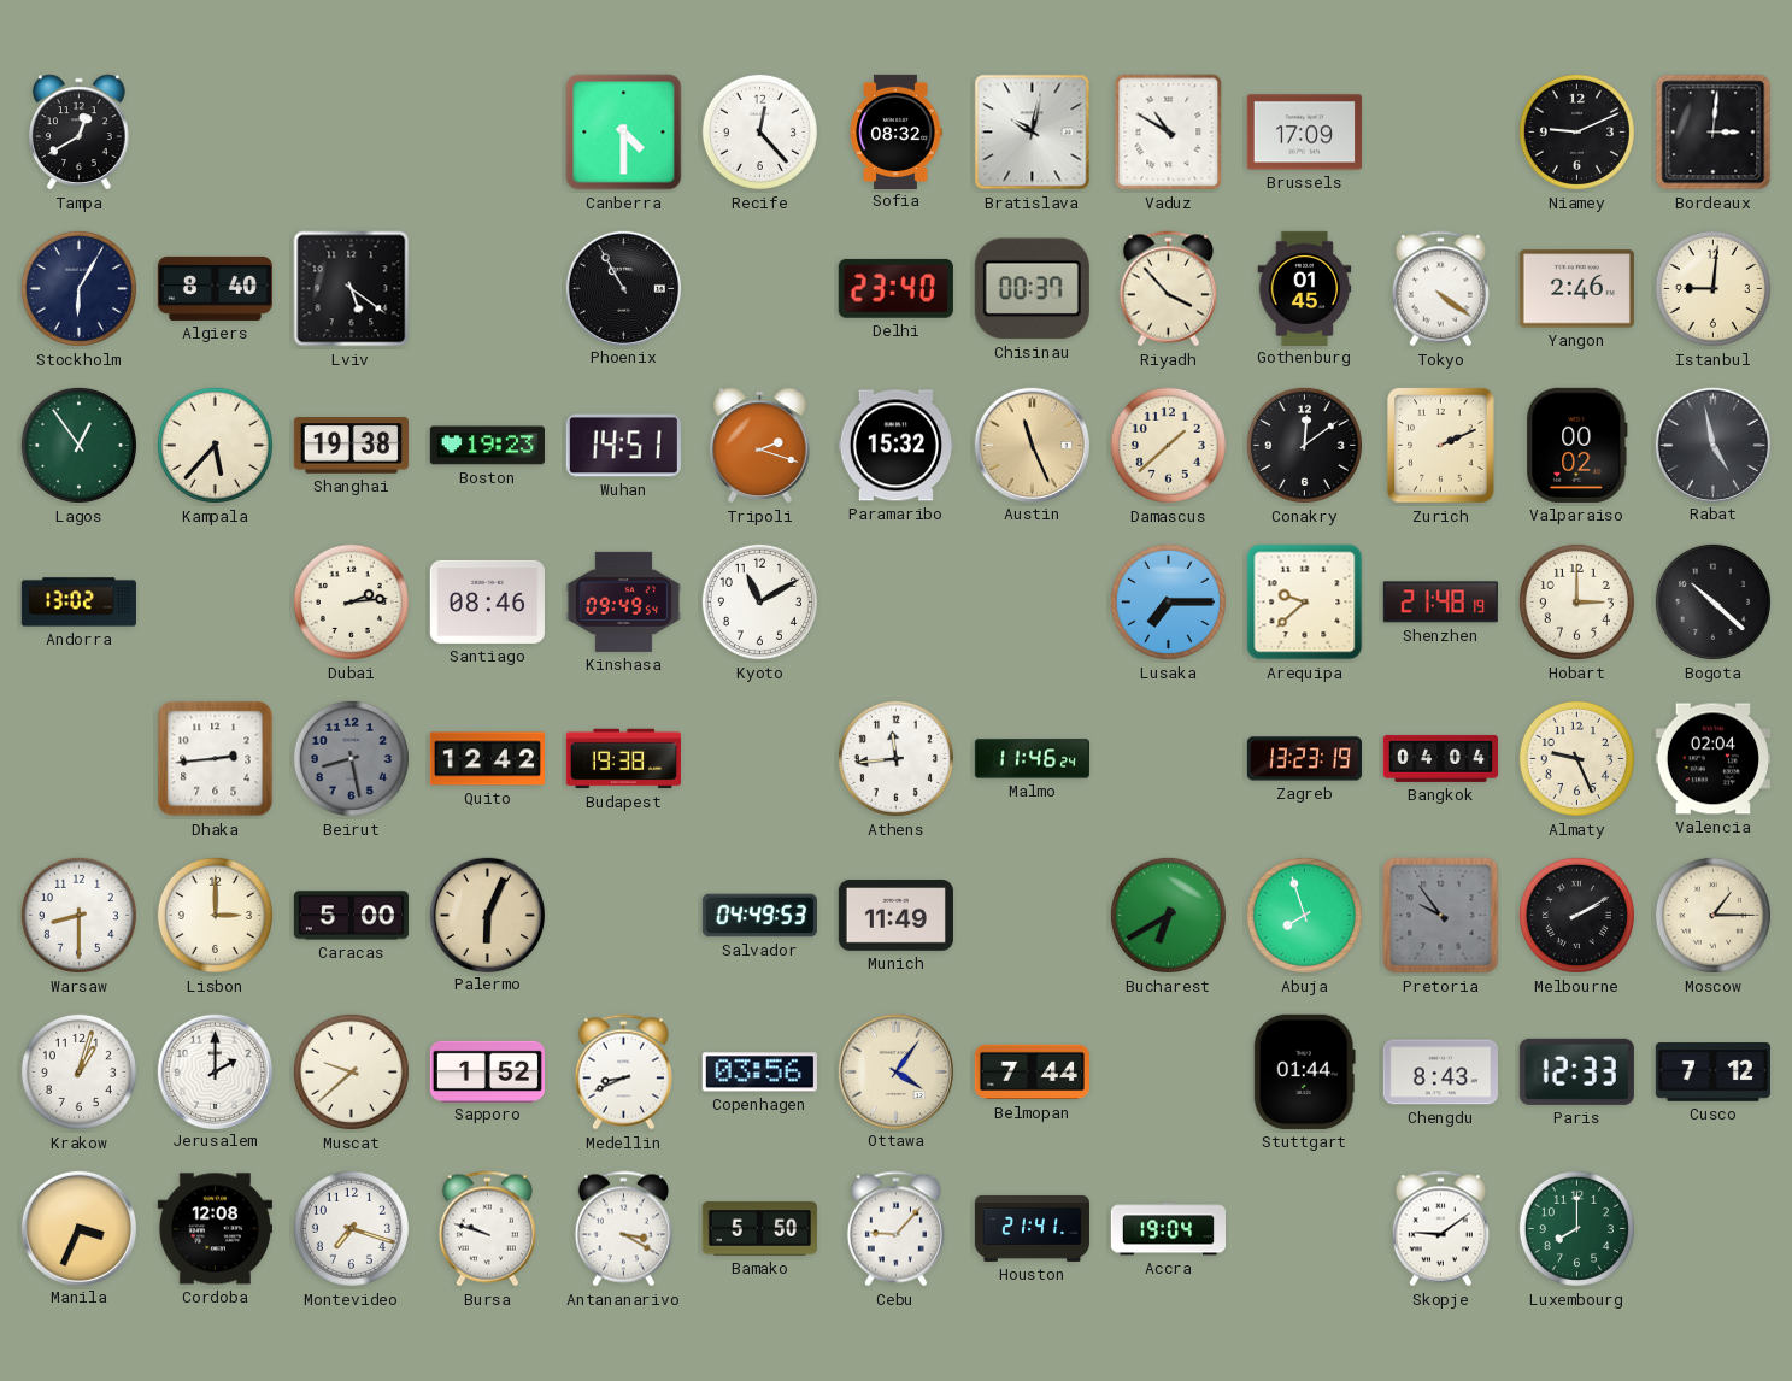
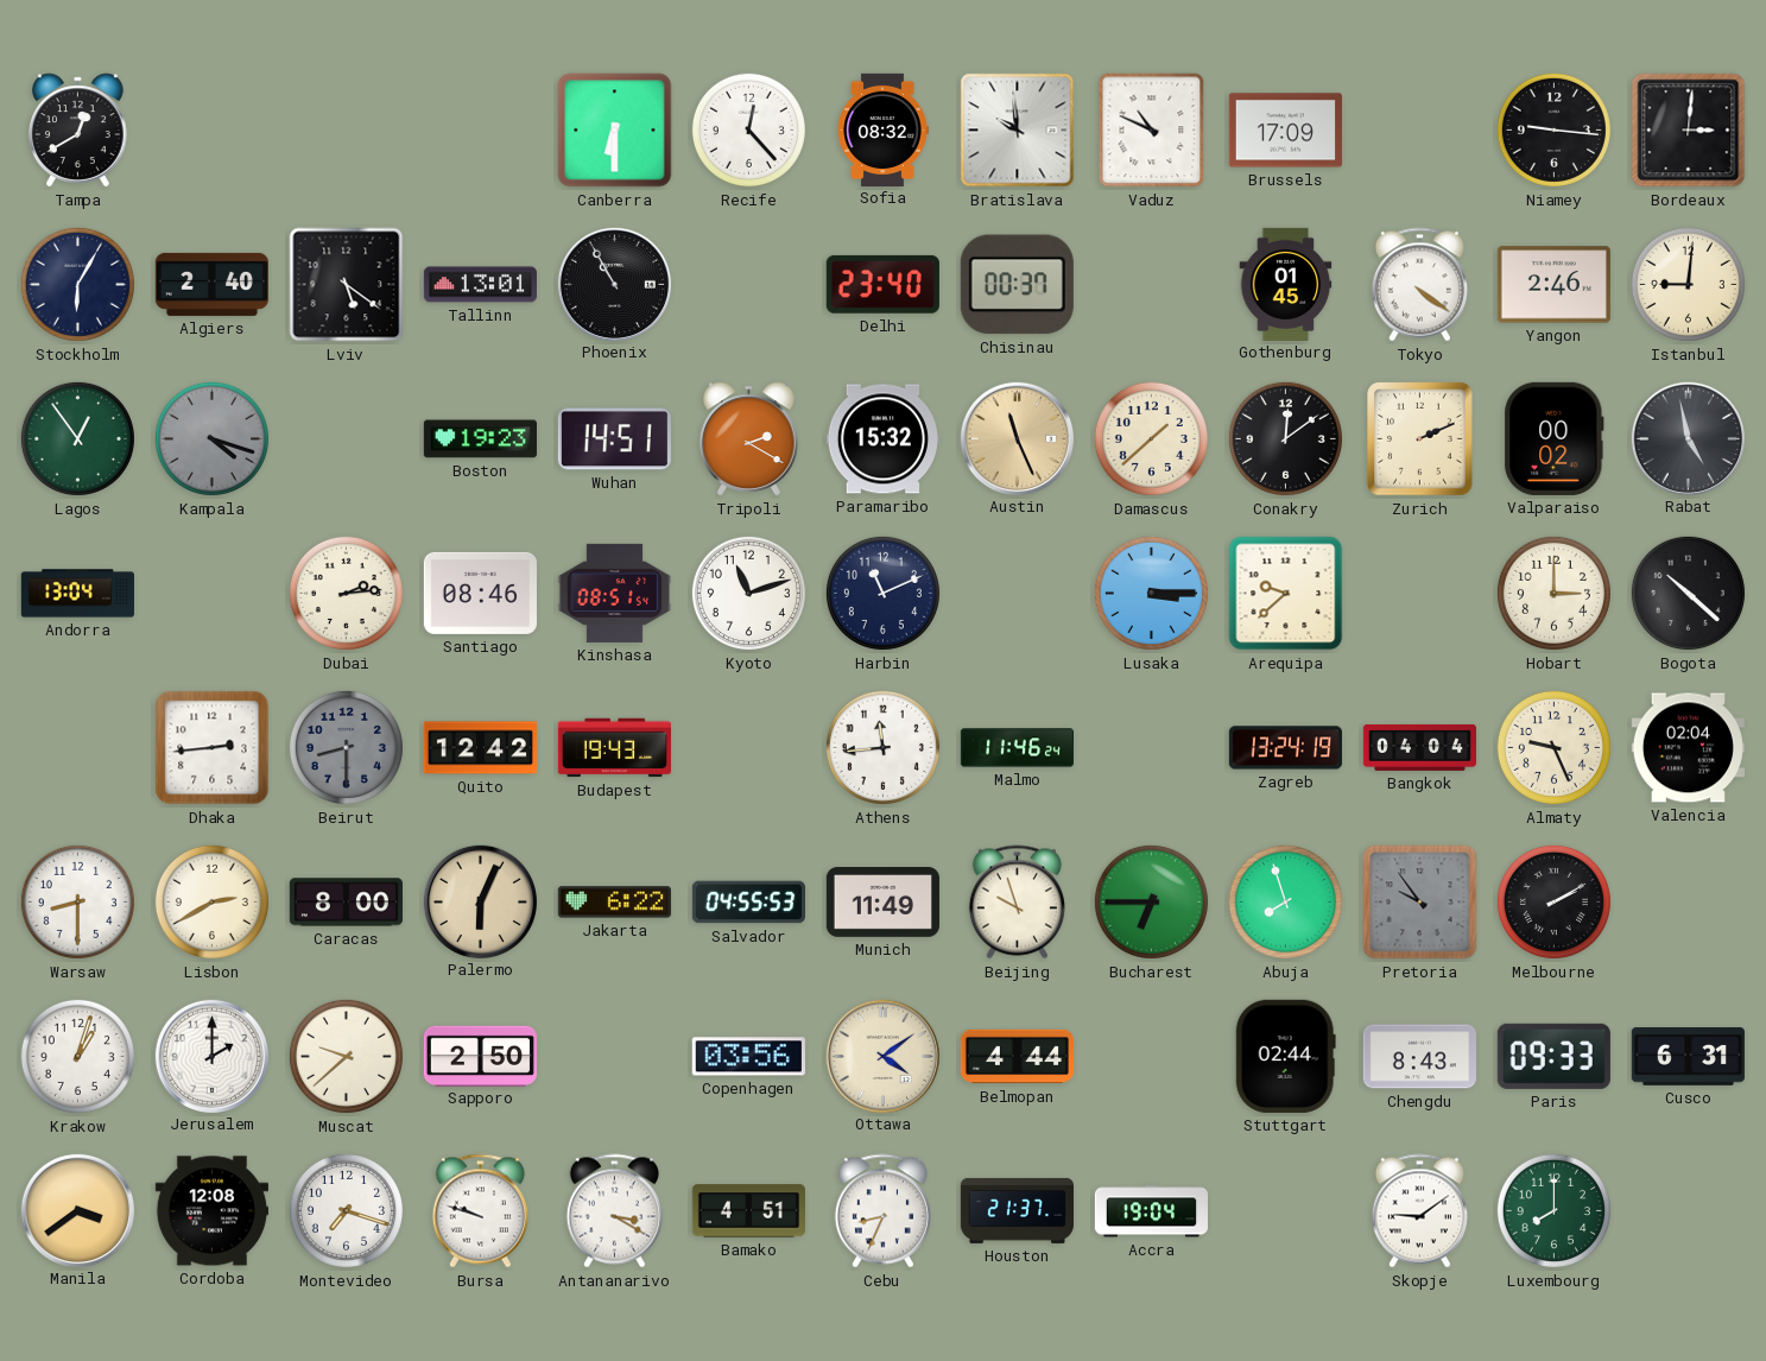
Canberra: 4:30 -> 6:30
Bratislava: 10:02 -> 9:59
Vaduz: 10:50 -> 10:49
Niamey: 9:11 -> 9:16
Algiers: 8:40 -> 2:40
Tallinn: none -> 13:01
Riyadh: 3:53 -> none
Kampala: 5:37 -> 4:18
Kampala dial: cream -> grey
Shanghai: 19:38 -> none
Tripoli: 2:18 -> 2:20
Andorra: 13:02 -> 13:04
Kinshasa: 09:49 -> 08:51
Kyoto: 11:10 -> 11:12
Harbin: none -> 11:11
Lusaka: 7:15 -> 3:15
Shenzhen: 21:48 -> none
Beirut: 8:28 -> 8:30
Budapest: 19:38 -> 19:43
Zagreb: 13:23 -> 13:24
Lisbon: 3:00 -> 2:40
Caracas: 5:00 -> 8:00
Jakarta: none -> 6:22
Salvador: 04:49 -> 04:55
Beijing: none -> 9:57
Bucharest: 6:40 -> 6:45
Moscow: 1:15 -> none
Sapporo: 1:52 -> 2:50
Medellin: 8:41 -> none
Ottawa: 4:06 -> 4:09
Belmopan: 7:44 -> 4:44
Stuttgart: 01:44 -> 02:44
Paris: 12:33 -> 09:33
Cusco: 7:12 -> 6:31
Manila: 3:34 -> 3:39
Bamako: 5:50 -> 4:51
Cebu: 9:07 -> 8:34
Houston: 21:41 -> 21:37
